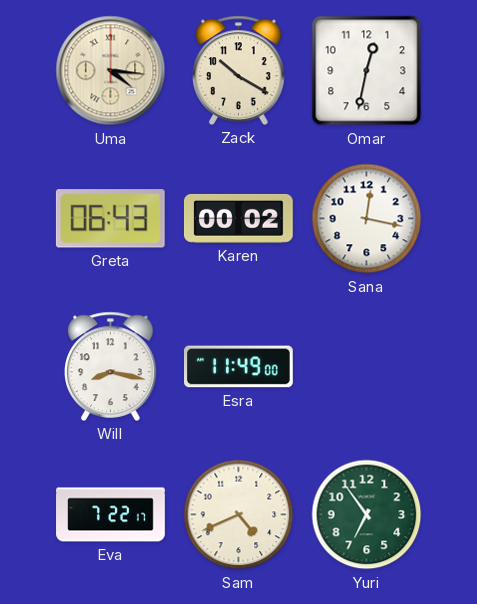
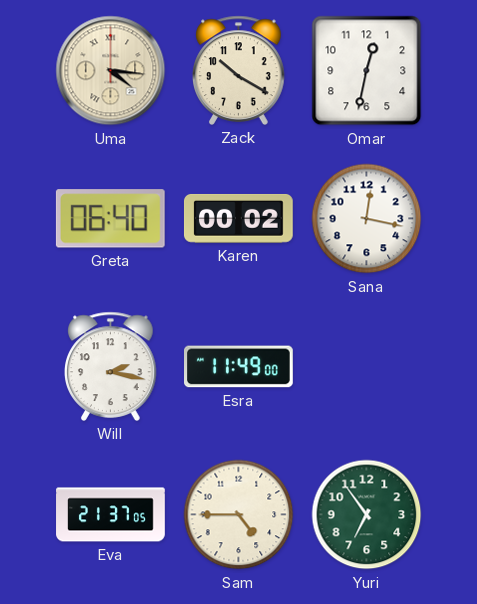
Greta: 06:43 -> 06:40
Will: 8:17 -> 2:17
Eva: 7:22 -> 21:37
Sam: 4:41 -> 4:45
